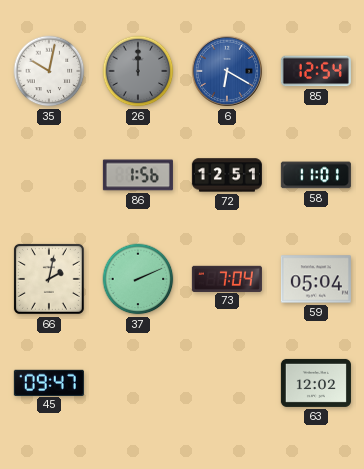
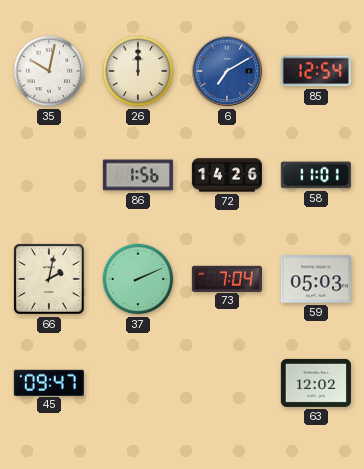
26 dial: grey -> cream
6: 6:20 -> 7:10
72: 12:51 -> 14:26
59: 05:04 -> 05:03
